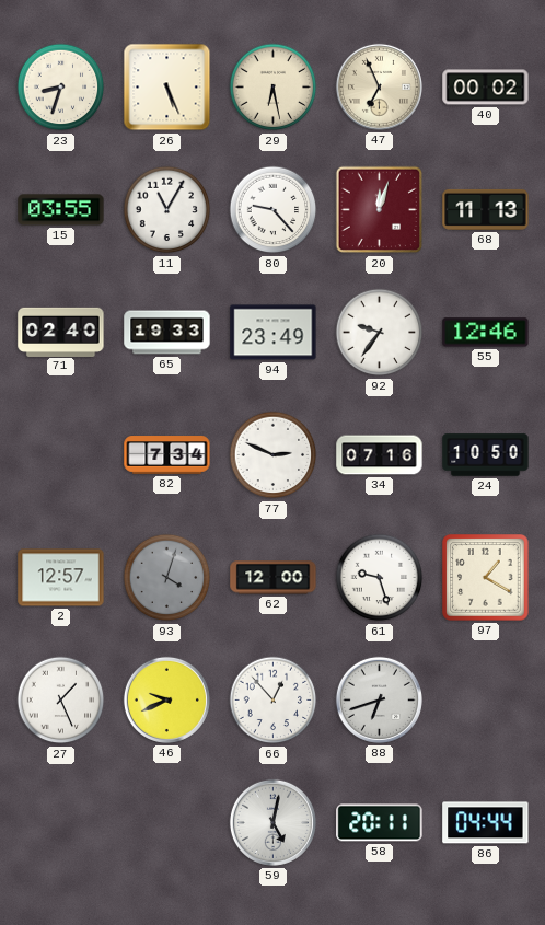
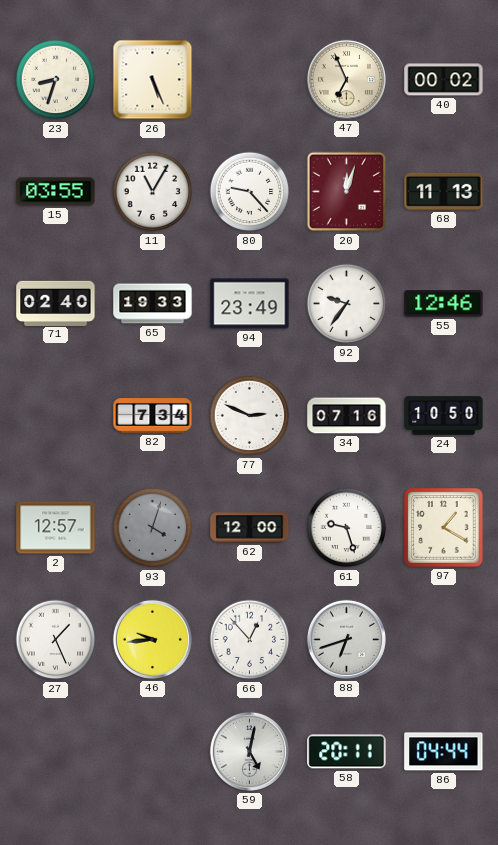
29: 6:28 -> none
46: 9:41 -> 9:44
